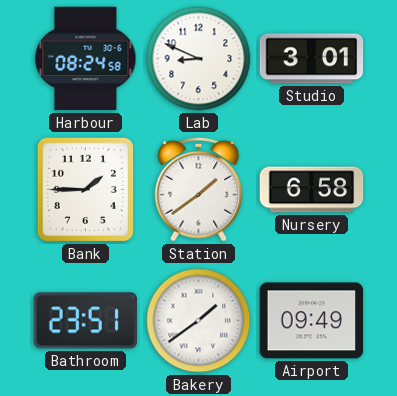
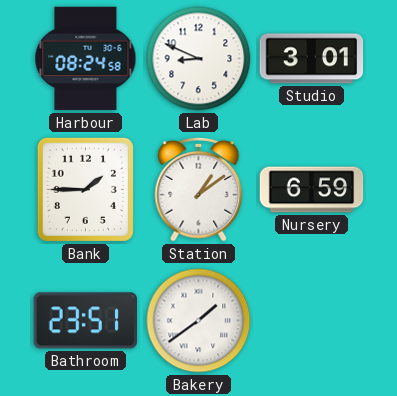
Station: 1:39 -> 1:09
Nursery: 6:58 -> 6:59
Airport: 09:49 -> none
